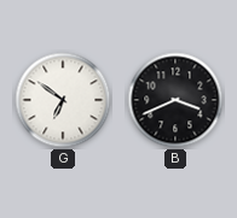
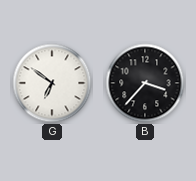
B: 3:41 -> 3:37
